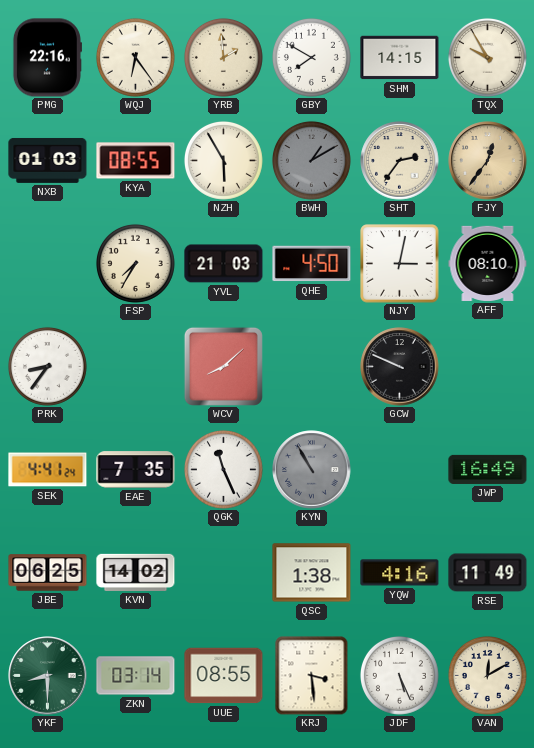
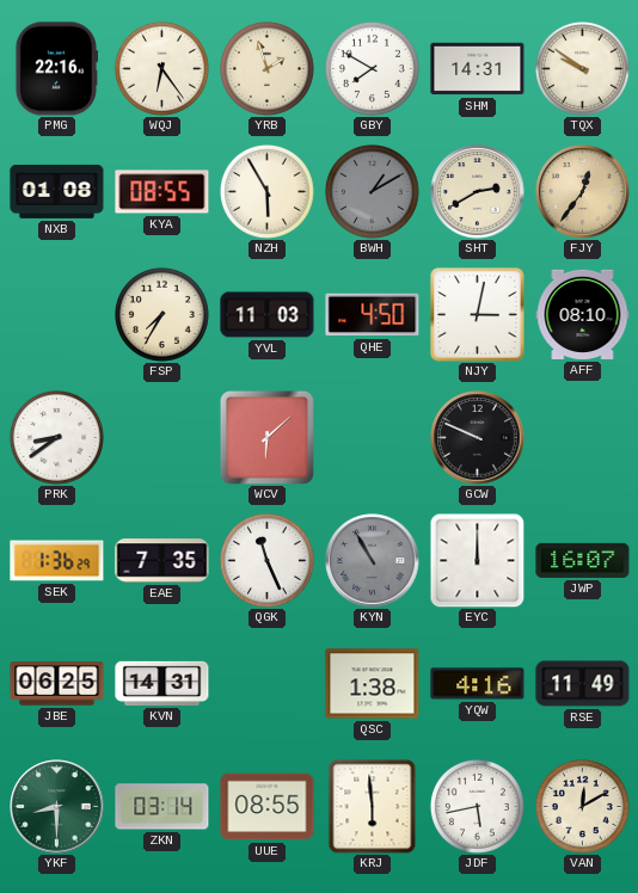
YRB: 1:59 -> 1:57
SHM: 14:15 -> 14:31
TQX: 9:55 -> 9:51
NXB: 01:03 -> 01:08
SHT: 2:36 -> 2:40
YVL: 21:03 -> 11:03
PRK: 8:36 -> 8:39
WCV: 8:08 -> 6:08
SEK: 4:41 -> 1:36
EYC: none -> 12:00
JWP: 16:49 -> 16:07
KVN: 14:02 -> 14:31
KRJ: 3:29 -> 5:59
JDF: 5:26 -> 5:43
